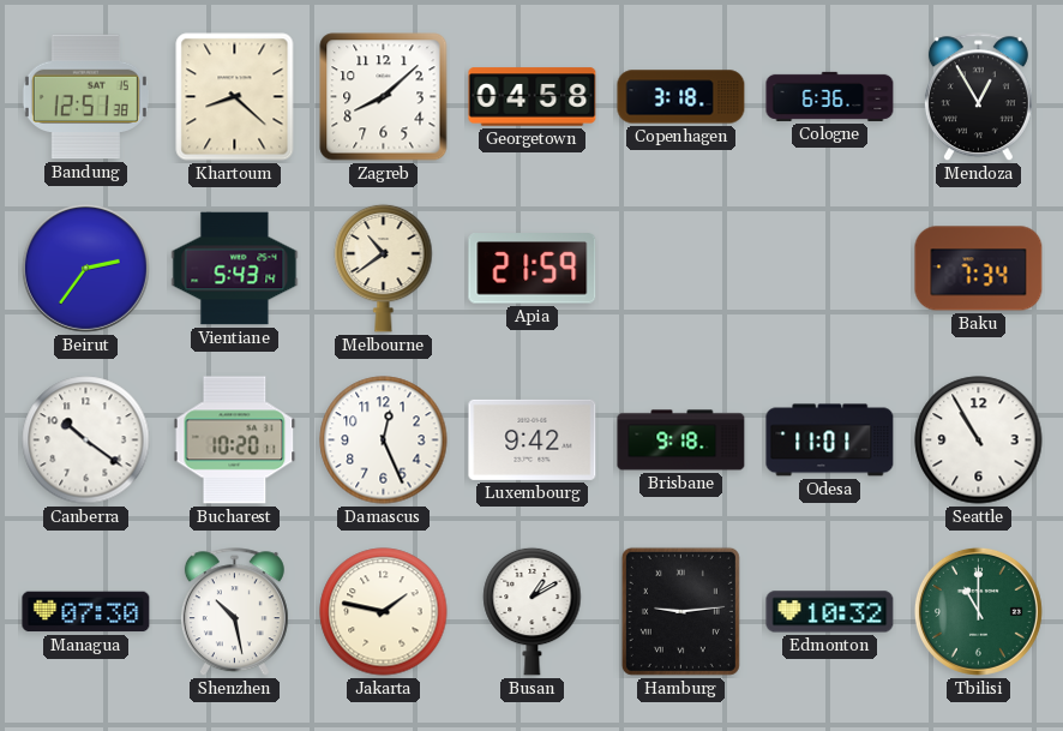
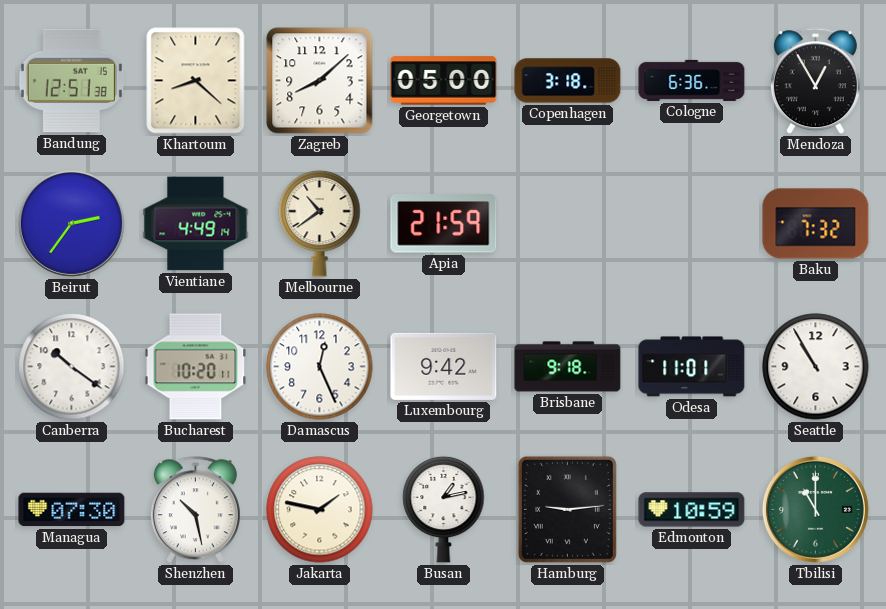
Georgetown: 04:58 -> 05:00
Vientiane: 5:43 -> 4:49
Baku: 7:34 -> 7:32
Busan: 1:10 -> 1:13
Edmonton: 10:32 -> 10:59
